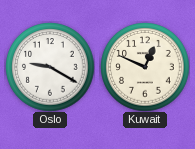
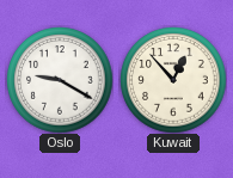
Kuwait: 12:49 -> 12:53
